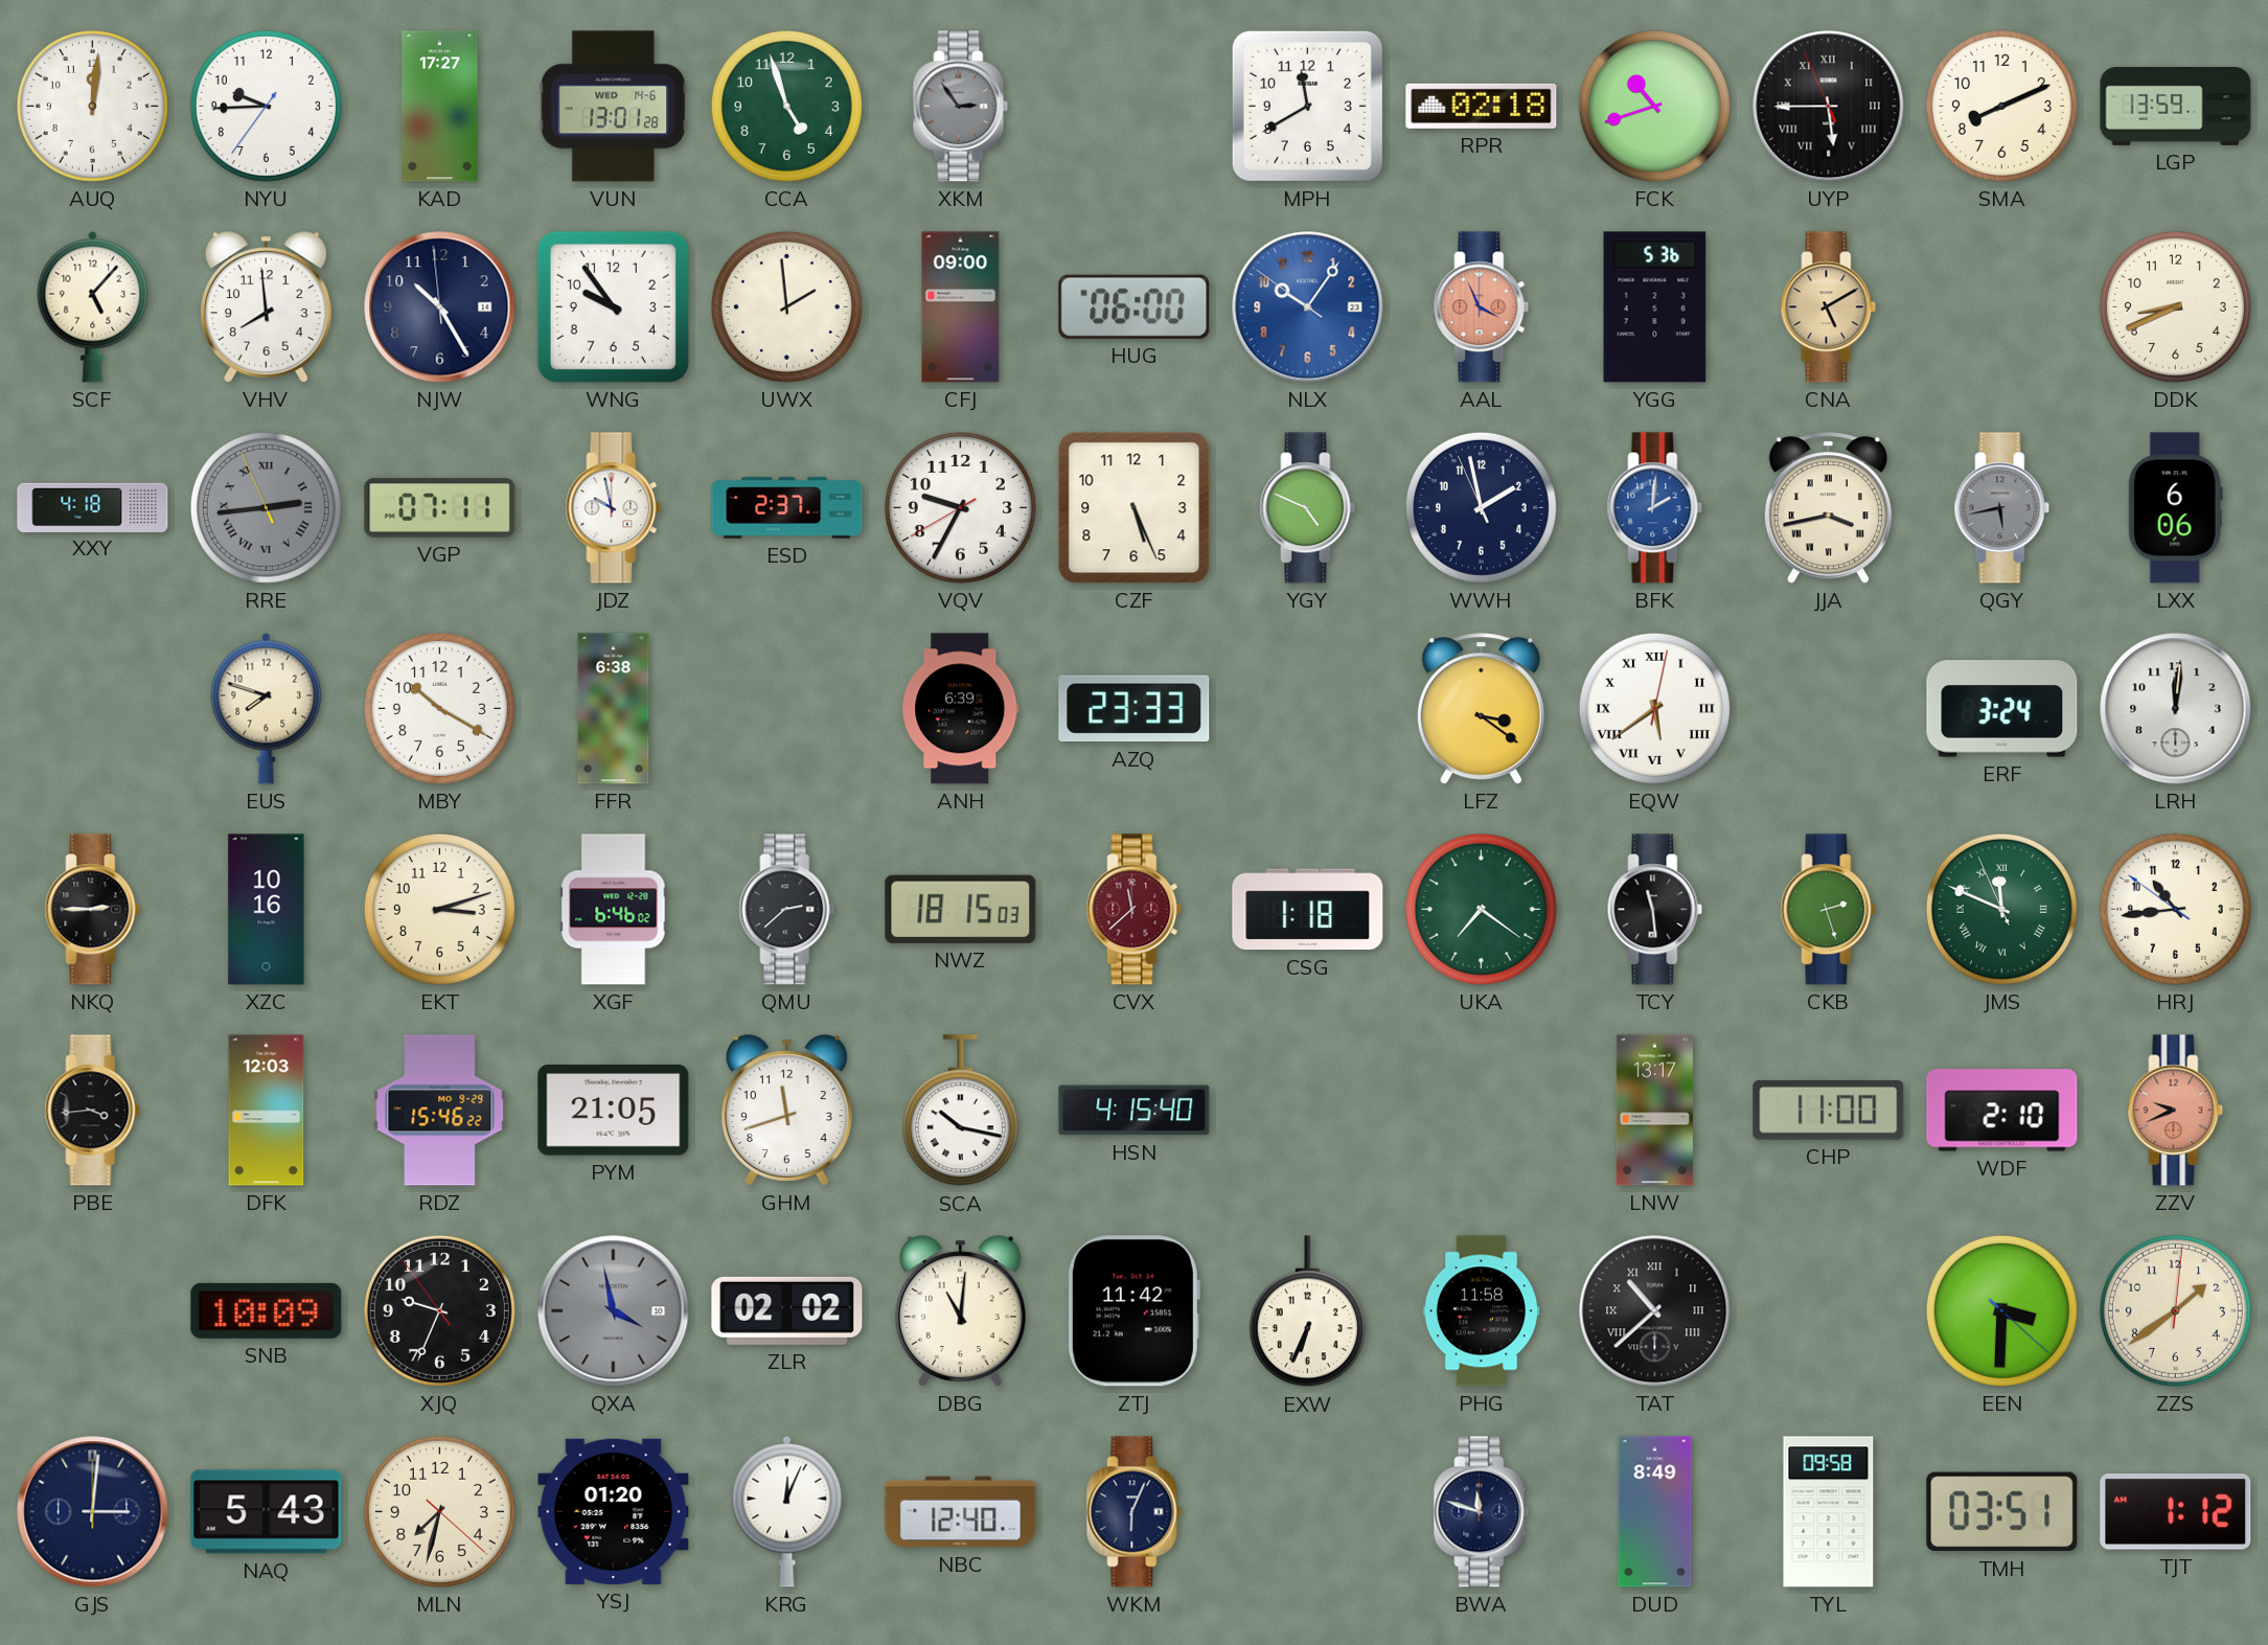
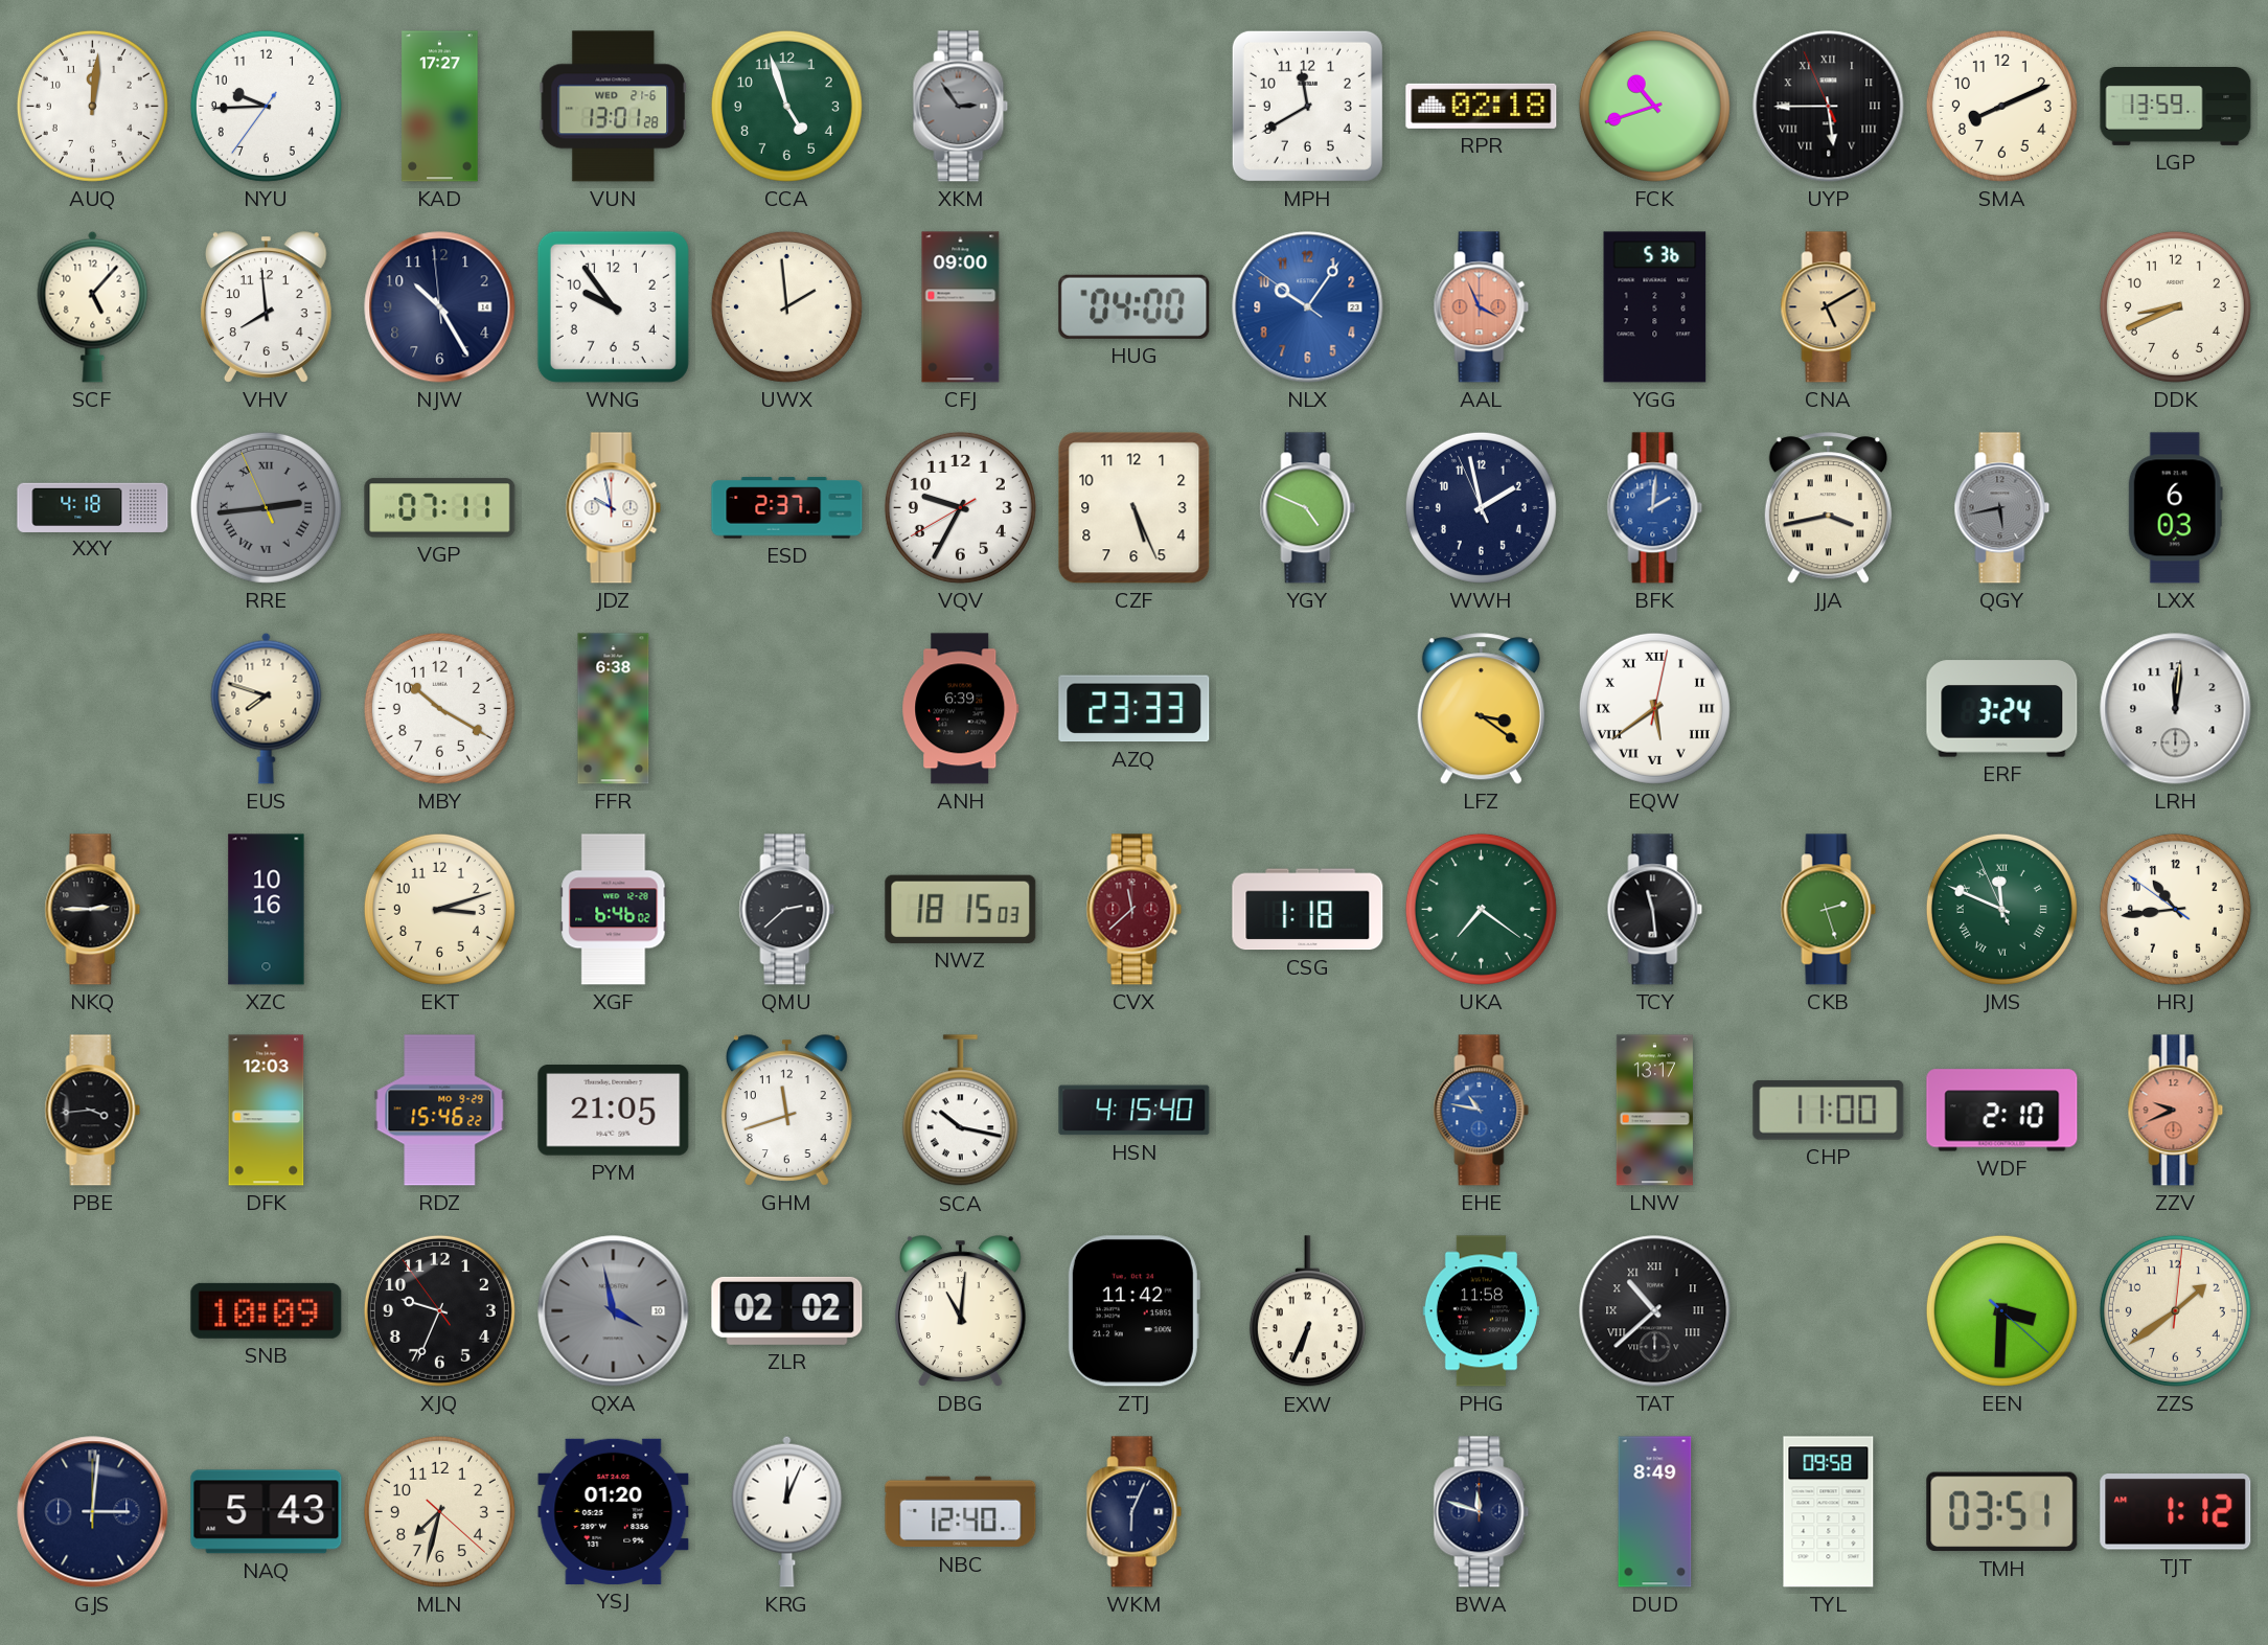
VUN date: WED 14-6 -> WED 21-6
HUG: 06:00 -> 04:00
LXX: 6:06 -> 6:03
EHE: none -> 10:47
